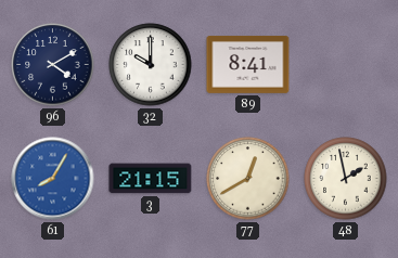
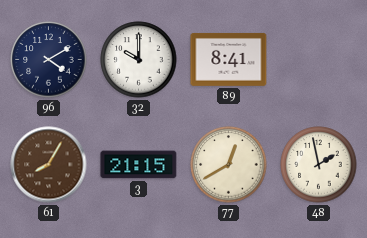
61 dial: blue -> brown
